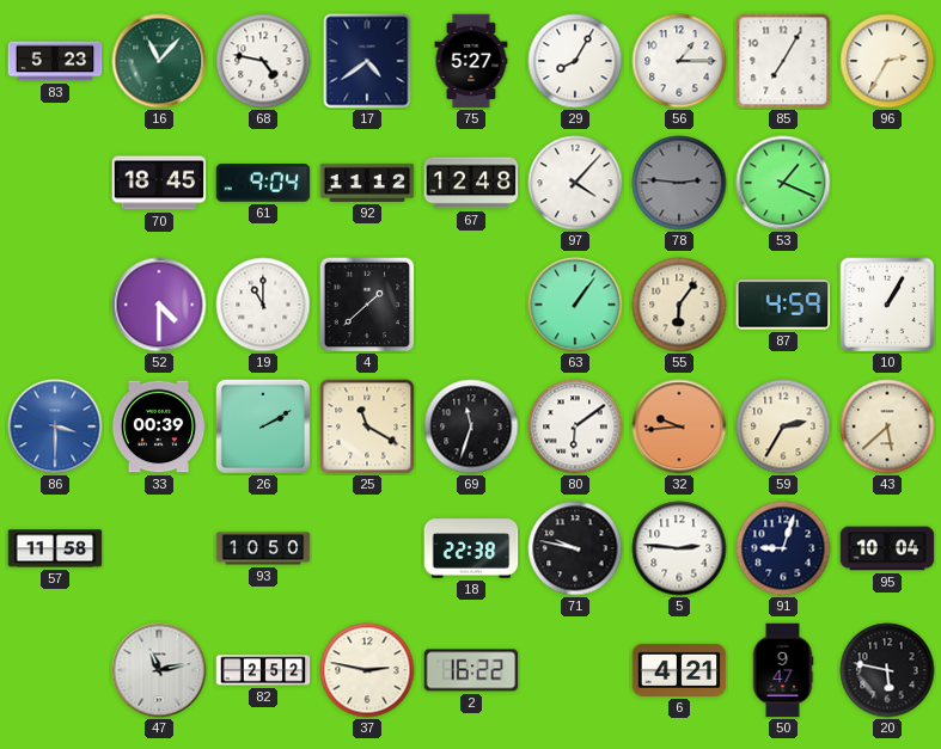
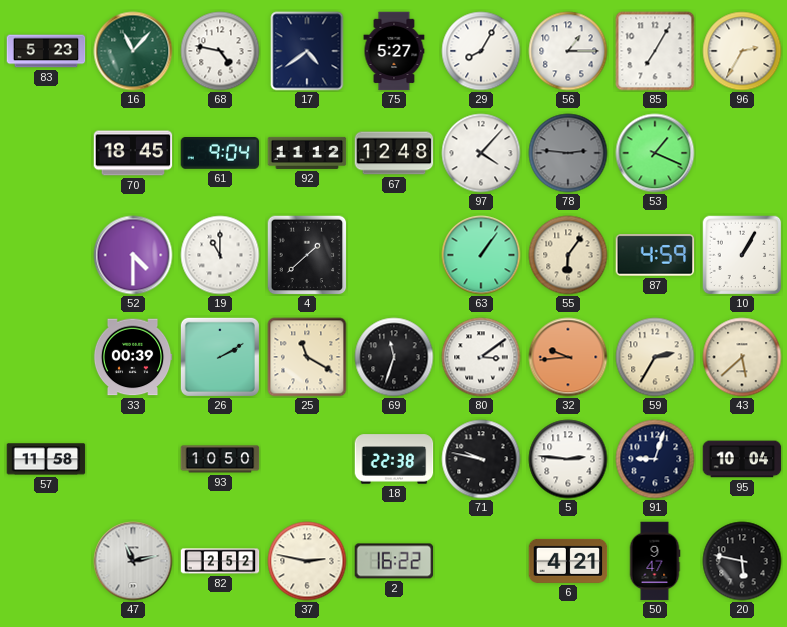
86: 3:30 -> none
80: 6:09 -> 3:09
